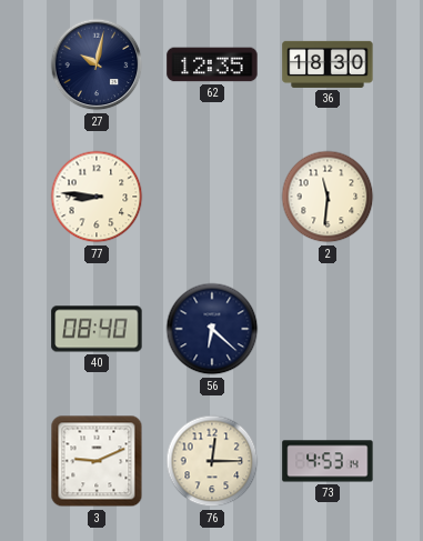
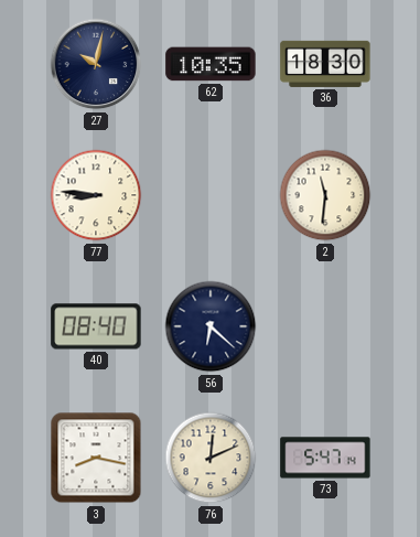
62: 12:35 -> 10:35
3: 9:11 -> 8:17
76: 12:15 -> 12:11
73: 4:53 -> 5:47
